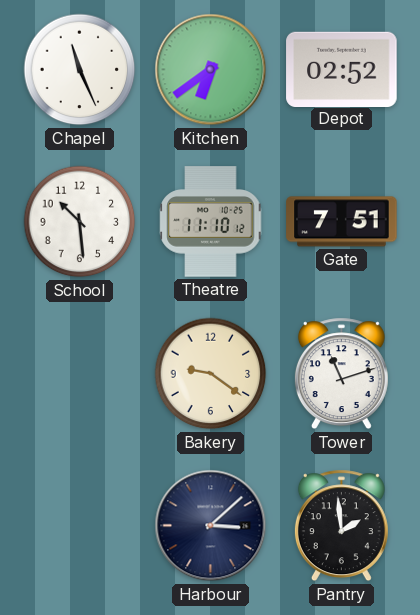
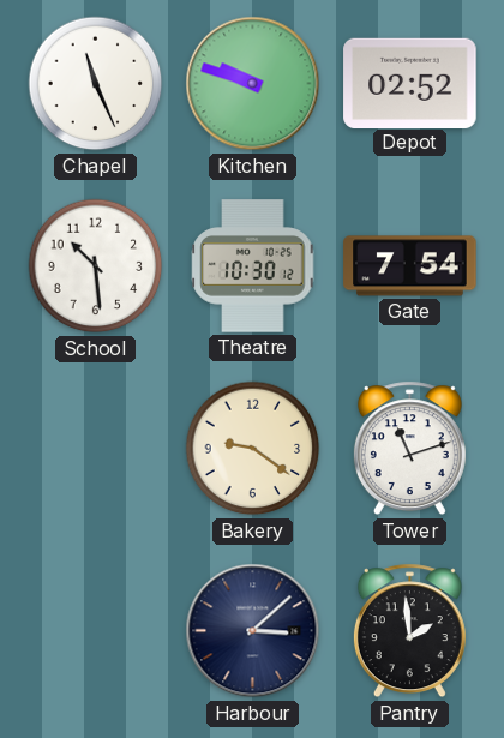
Kitchen: 6:39 -> 9:48
Theatre: 11:10 -> 10:30
Gate: 7:51 -> 7:54
